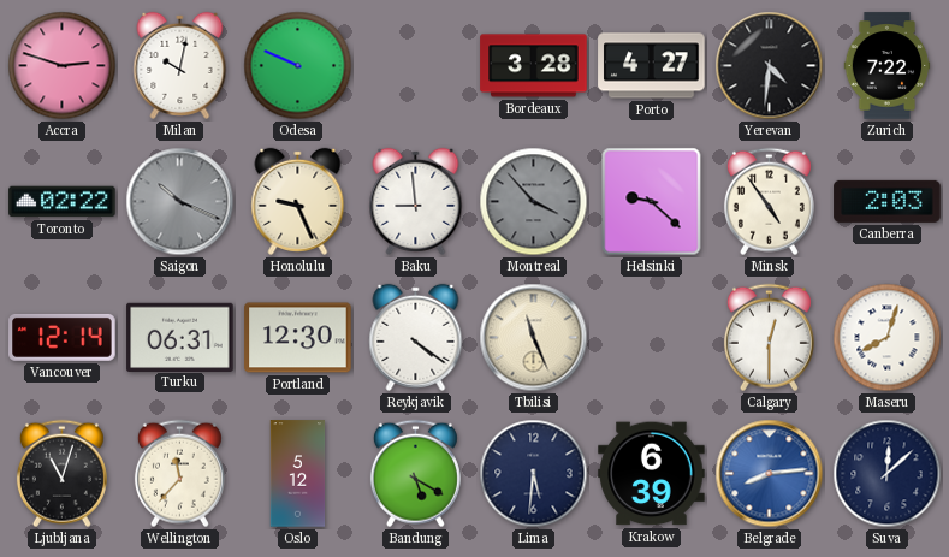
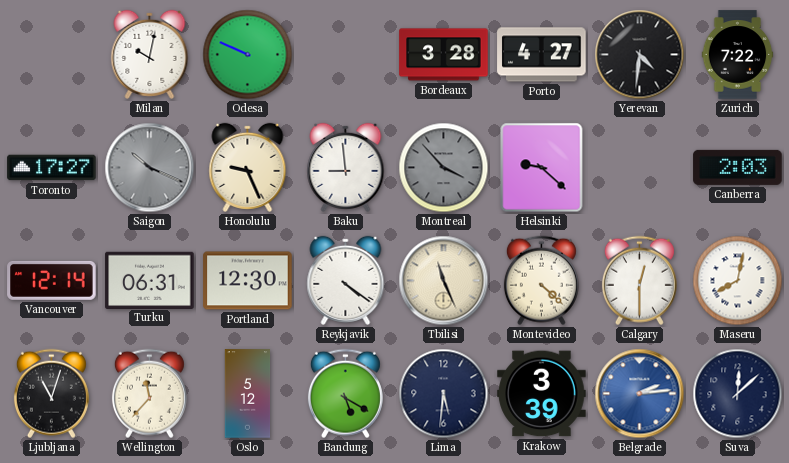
Accra: 2:48 -> none
Toronto: 02:22 -> 17:27
Minsk: 4:54 -> none
Montevideo: none -> 4:22
Maseru: 8:03 -> 8:02
Krakow: 6:39 -> 3:39
Belgrade: 8:14 -> 2:14
